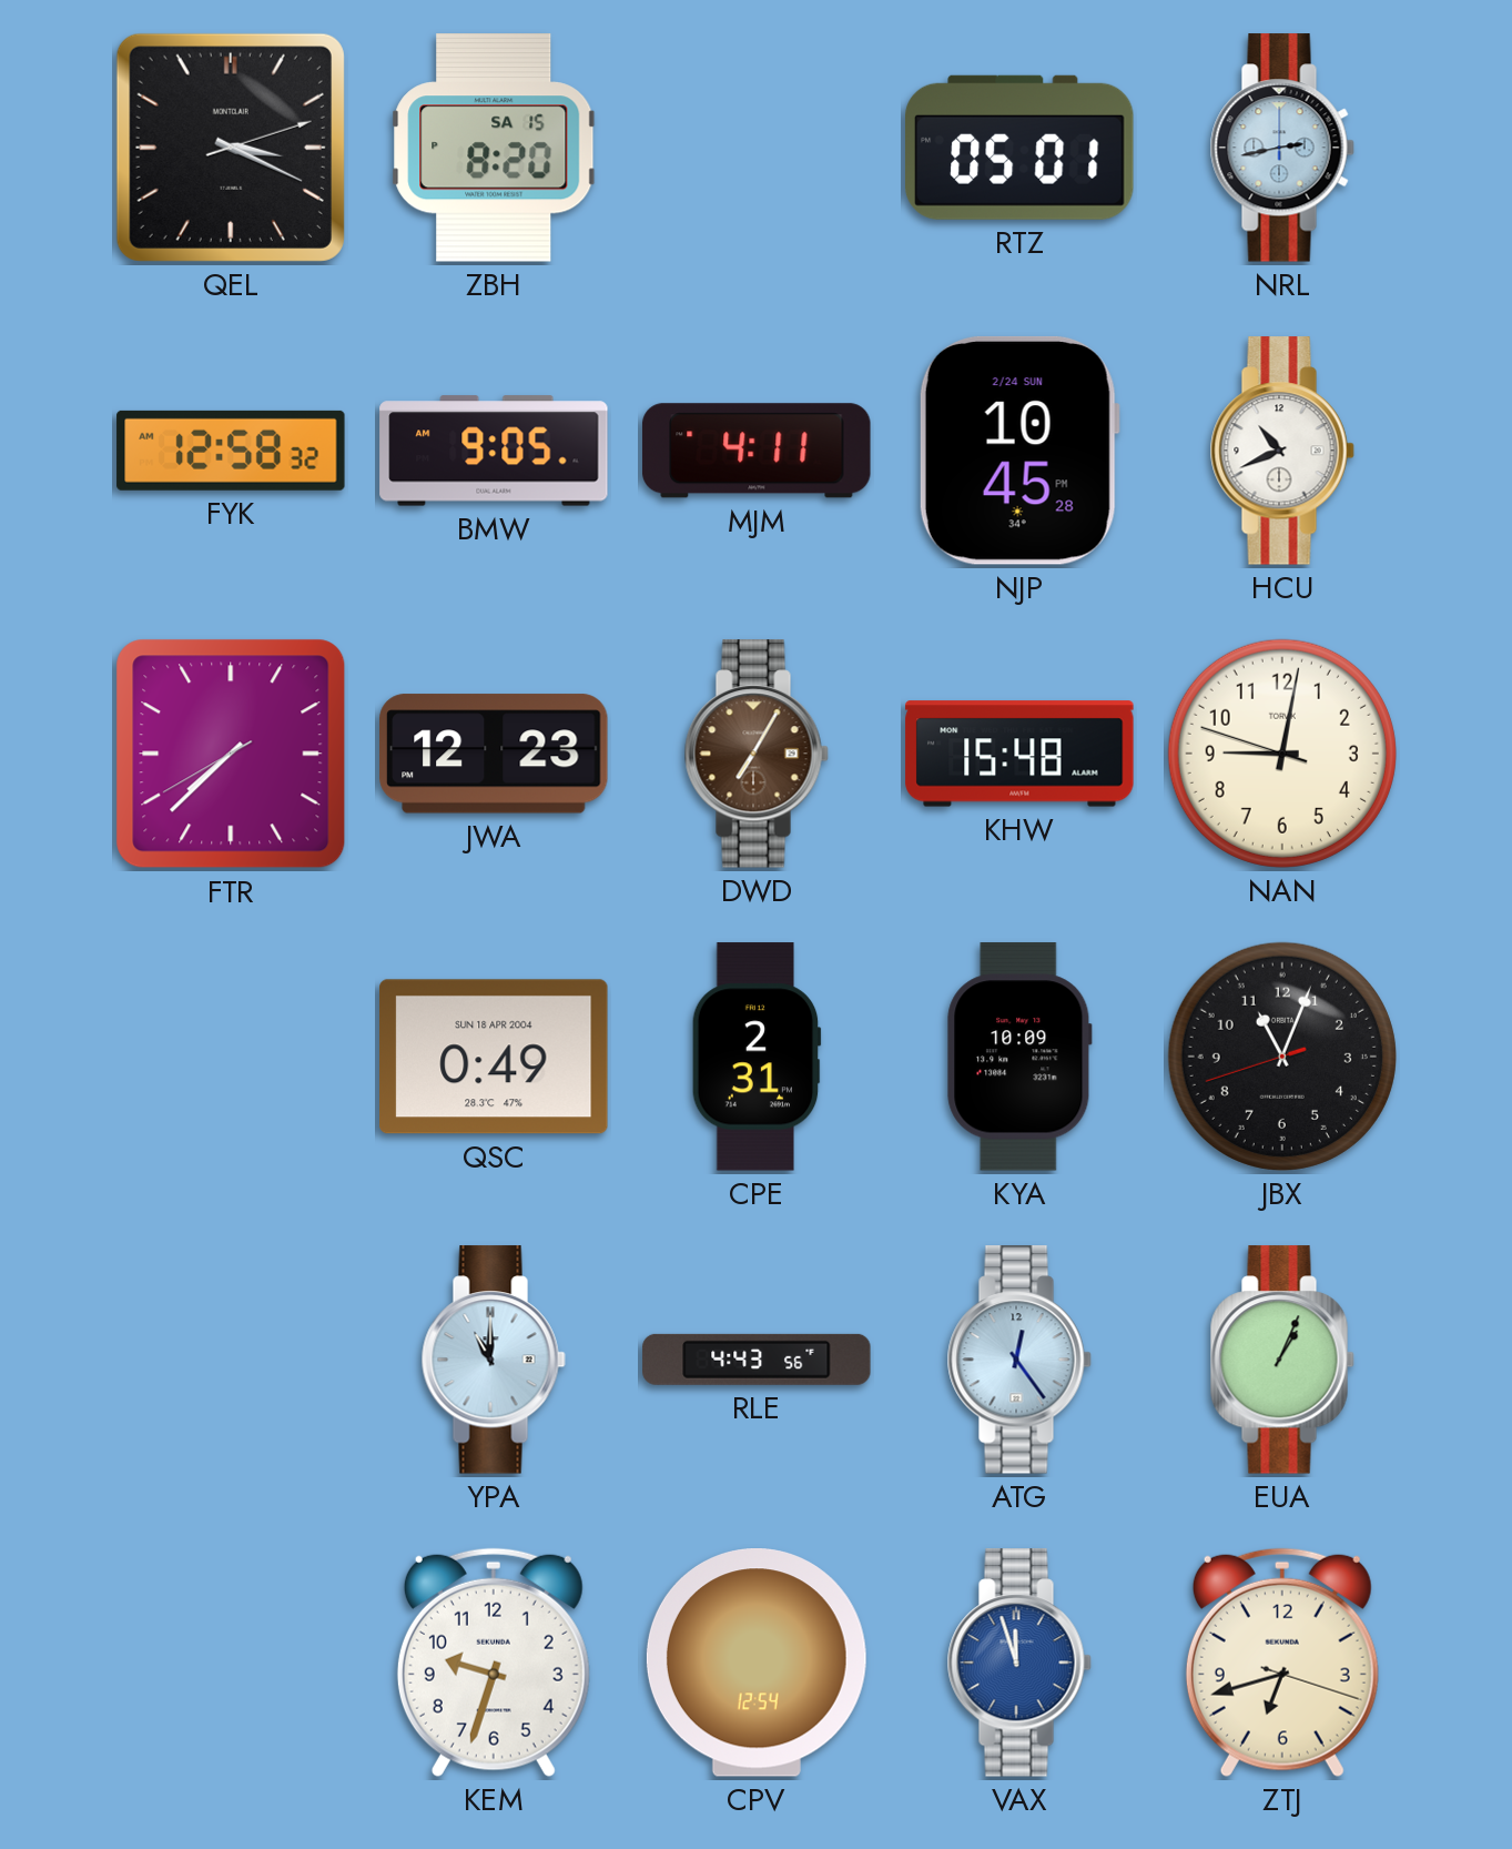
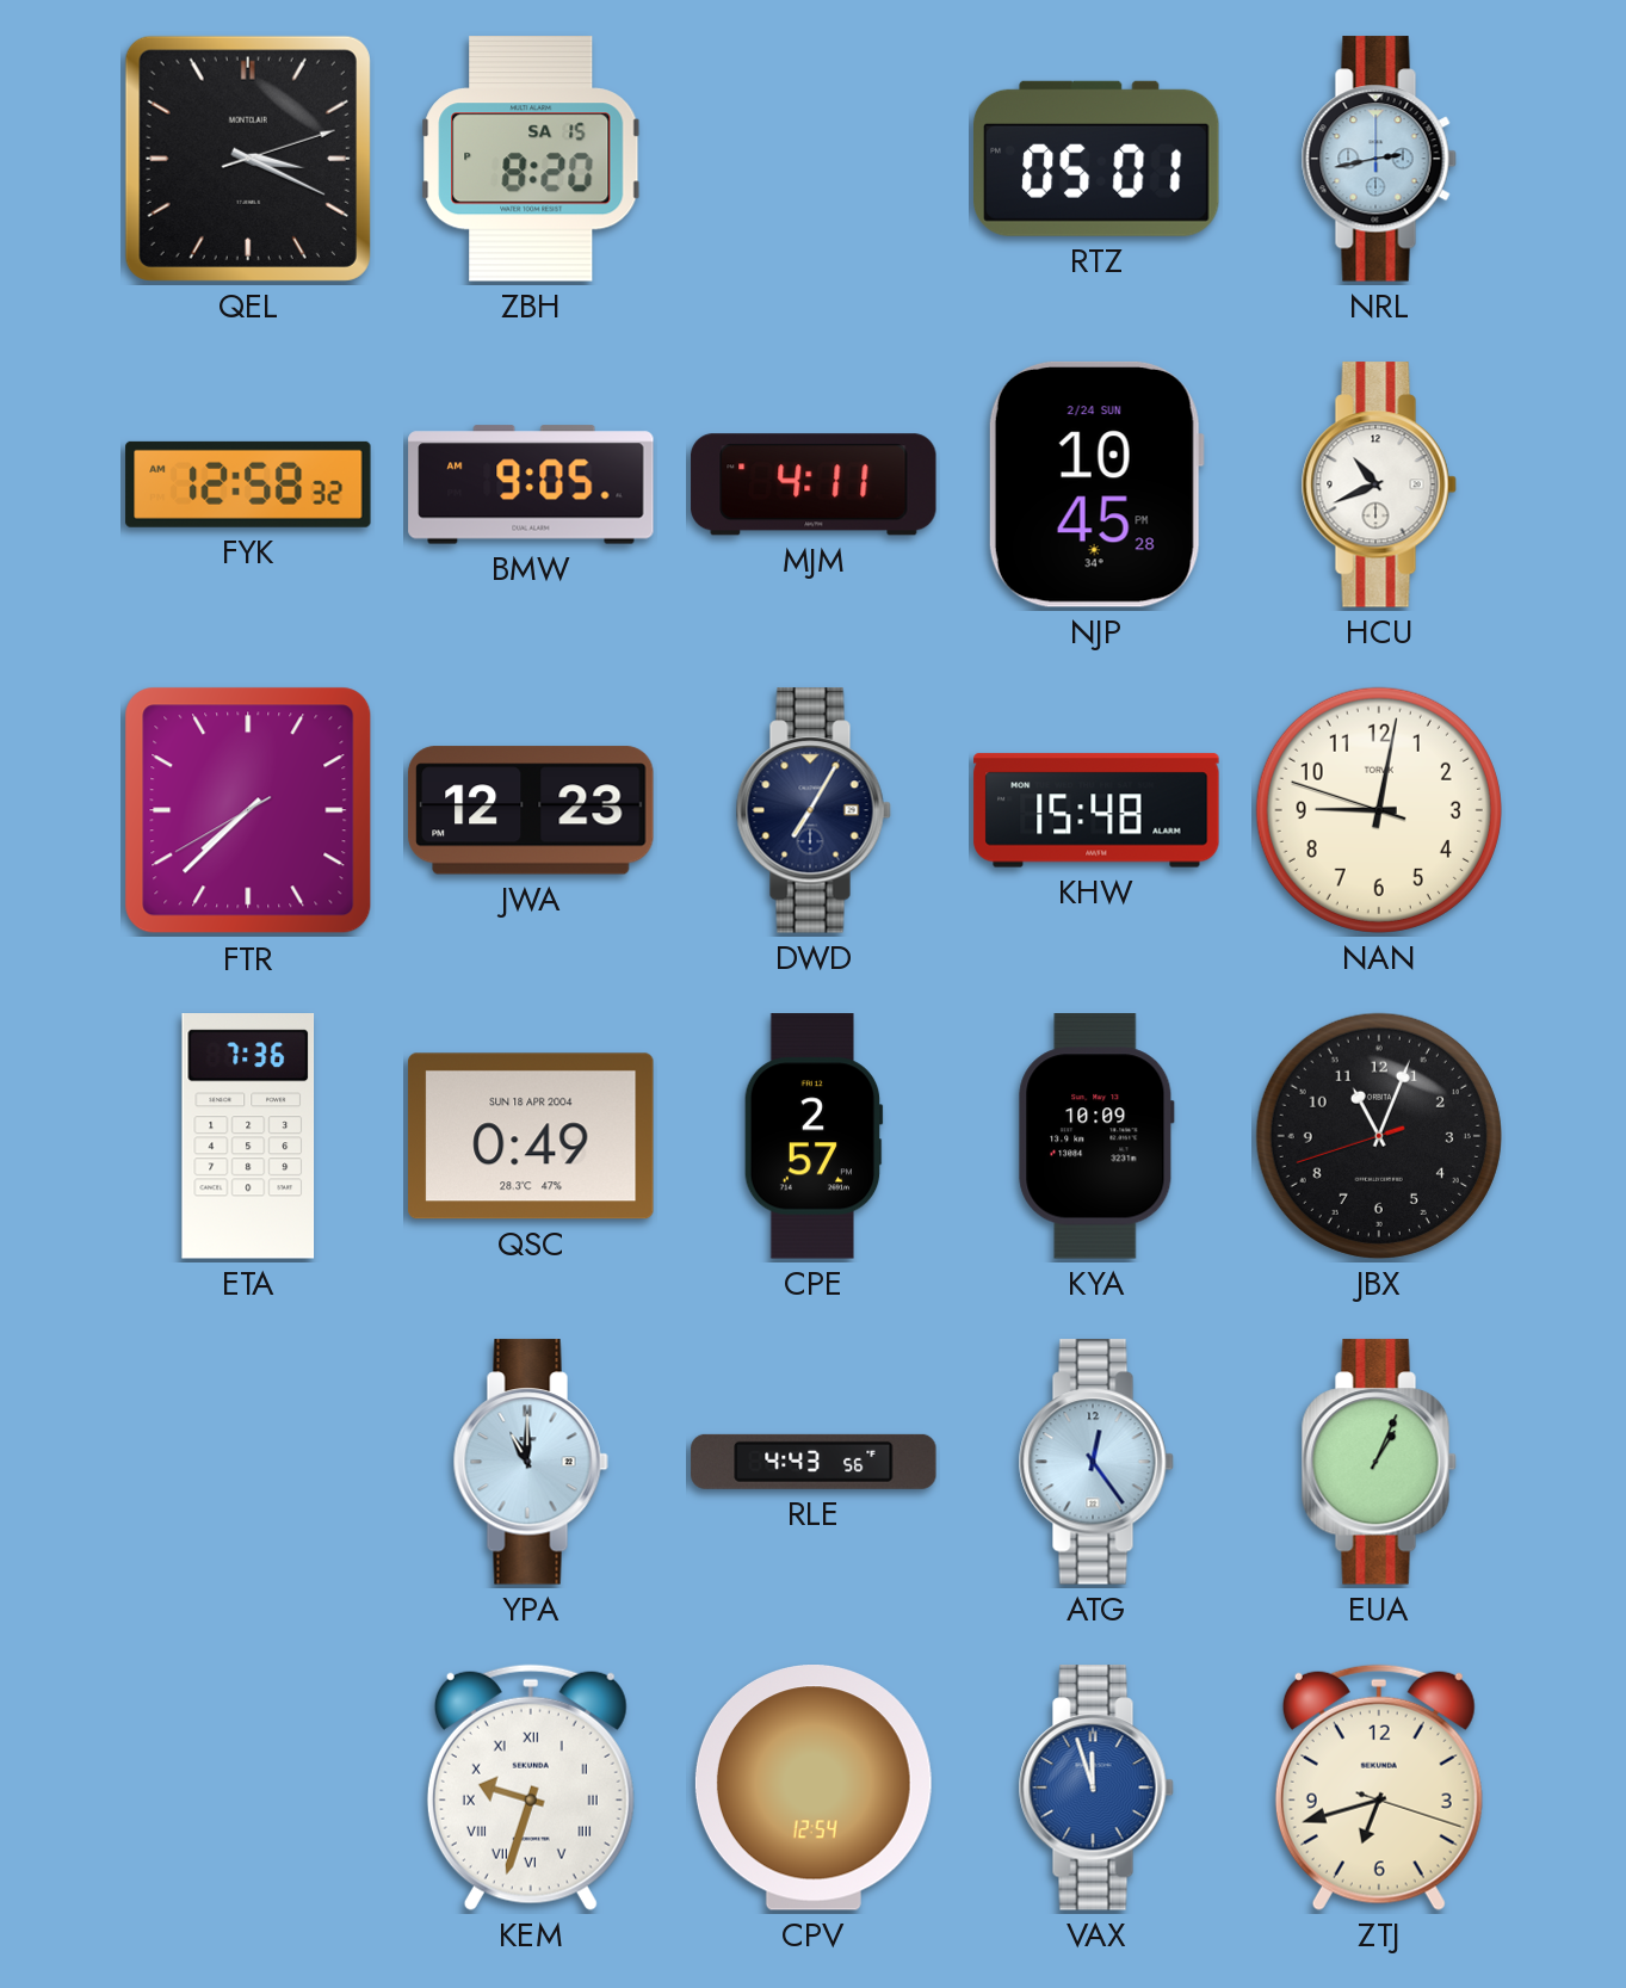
DWD dial: brown -> navy
ETA: none -> 7:36
CPE: 2:31 -> 2:57
KEM numerals: Arabic -> Roman
